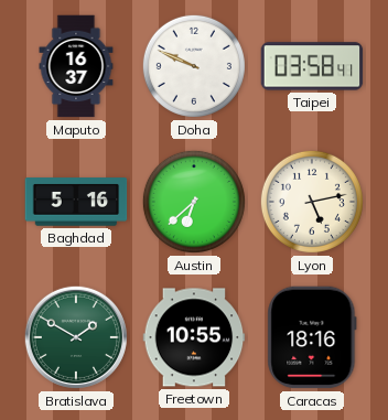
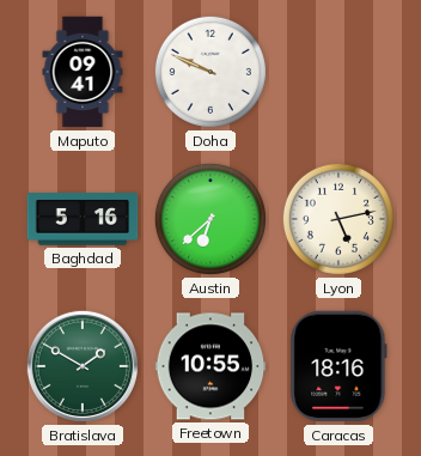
Maputo: 16:37 -> 09:41
Taipei: 03:58 -> none
